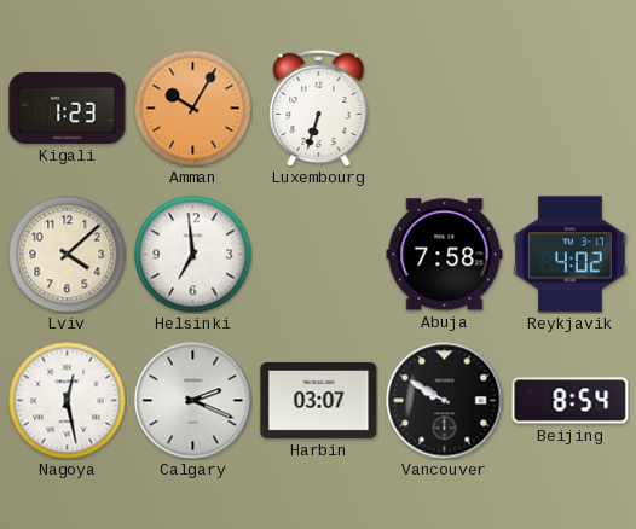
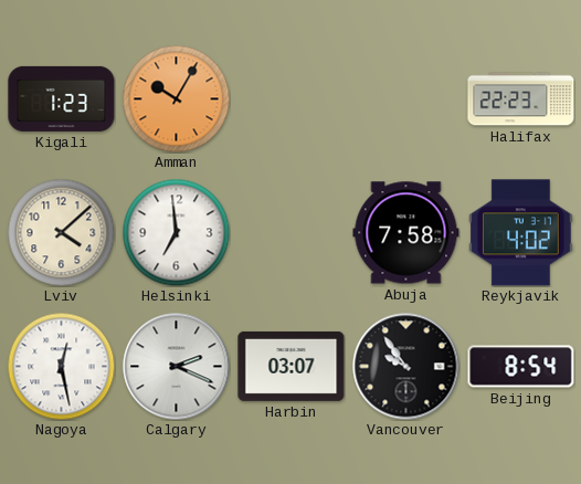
Luxembourg: 6:33 -> none
Halifax: none -> 22:23
Vancouver: 9:50 -> 9:54
